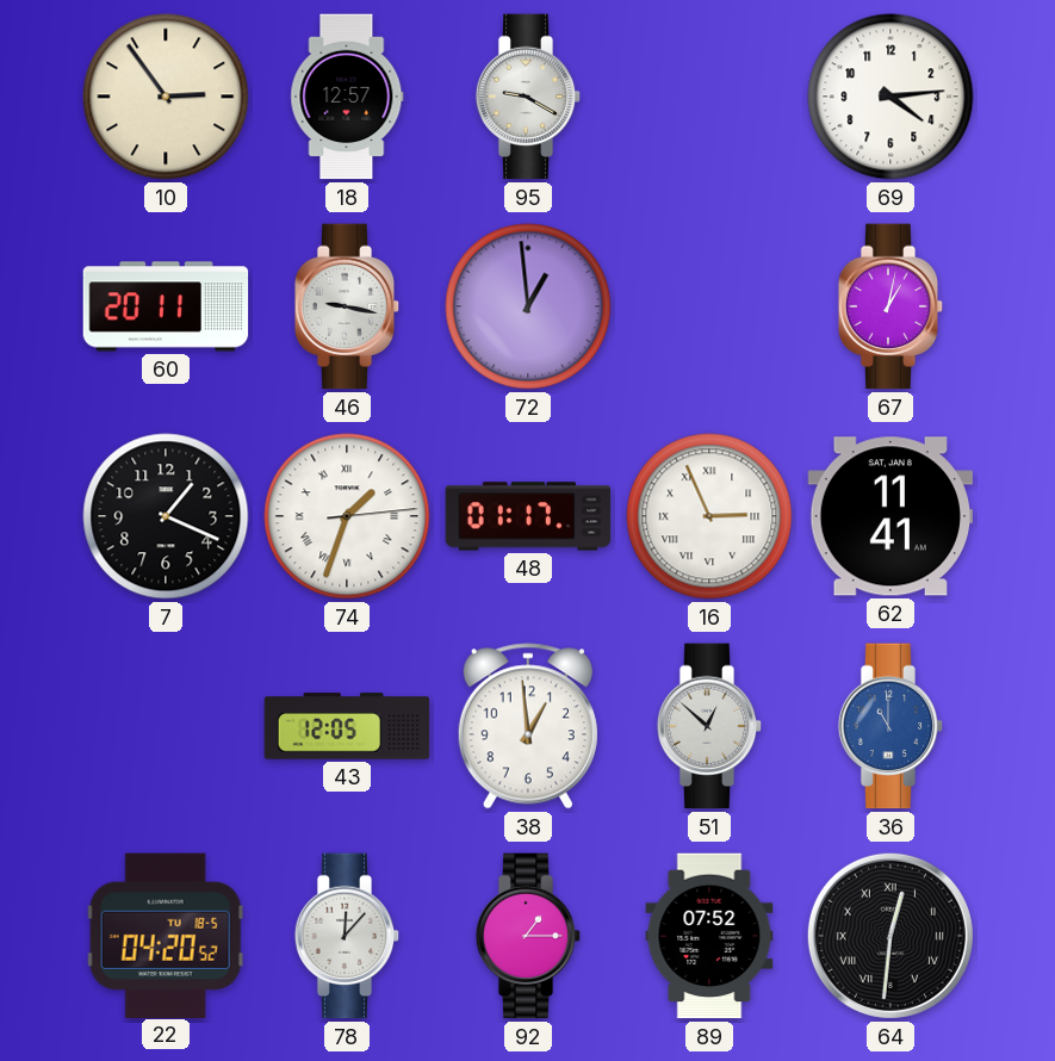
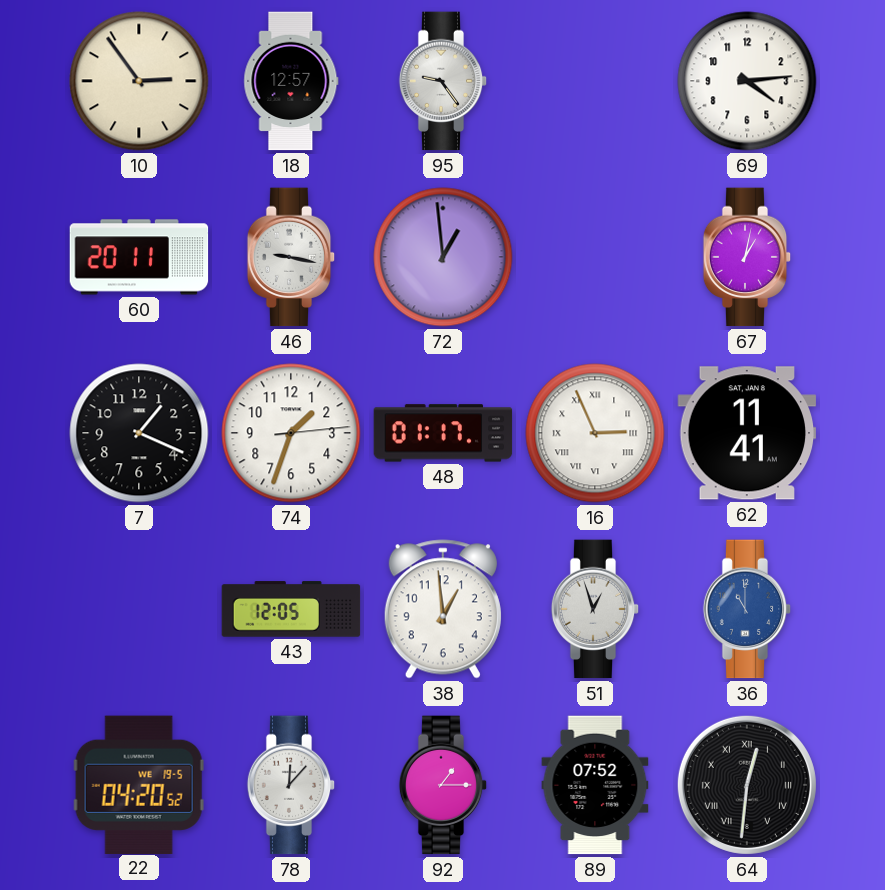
95: 9:20 -> 9:24
74 numerals: Roman -> Arabic
51: 12:52 -> 12:57
22 date: TU 18-5 -> WE 19-5
